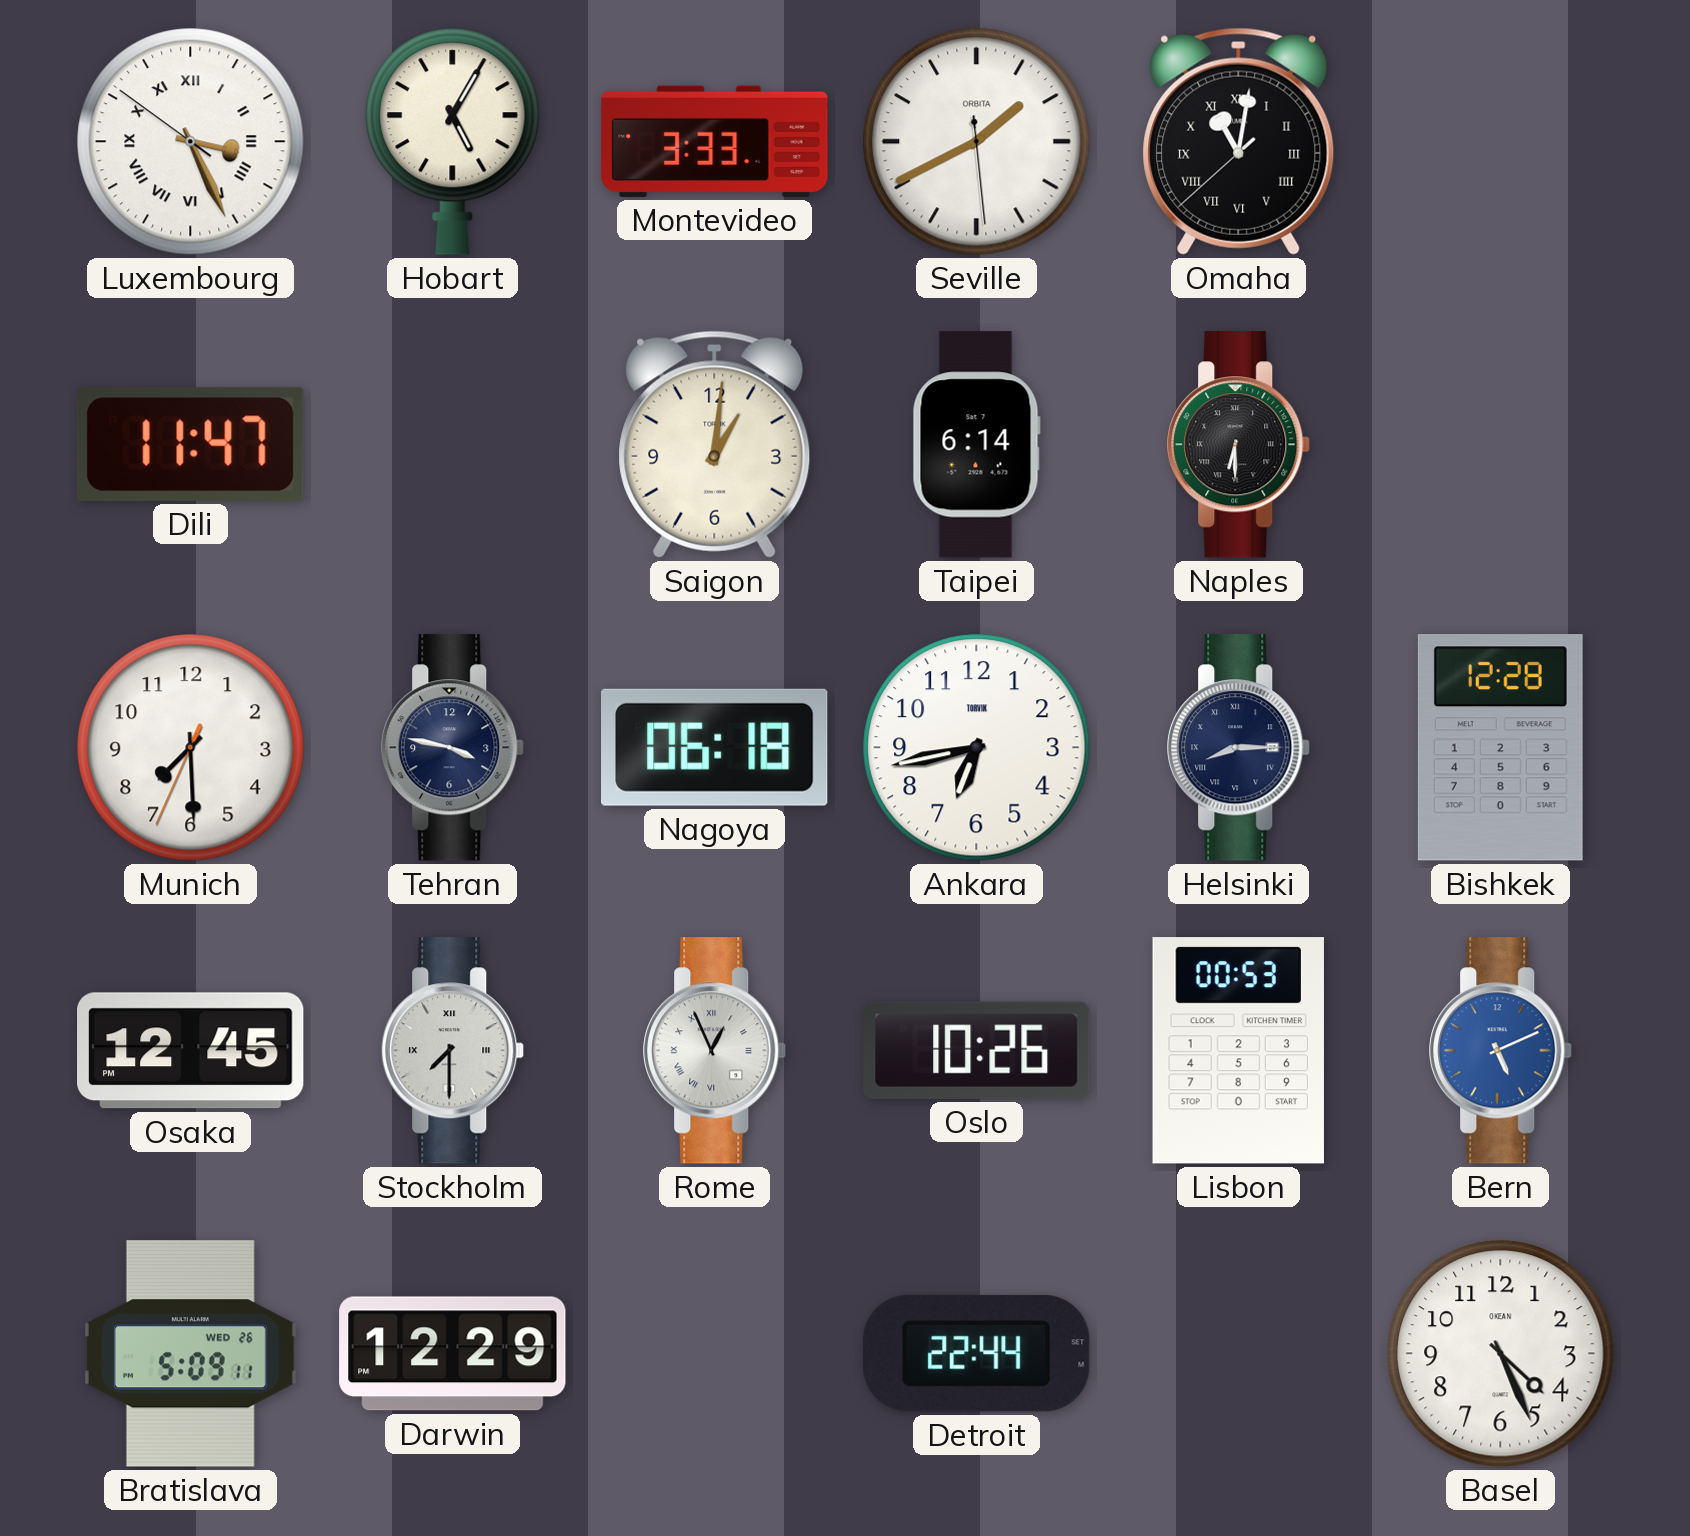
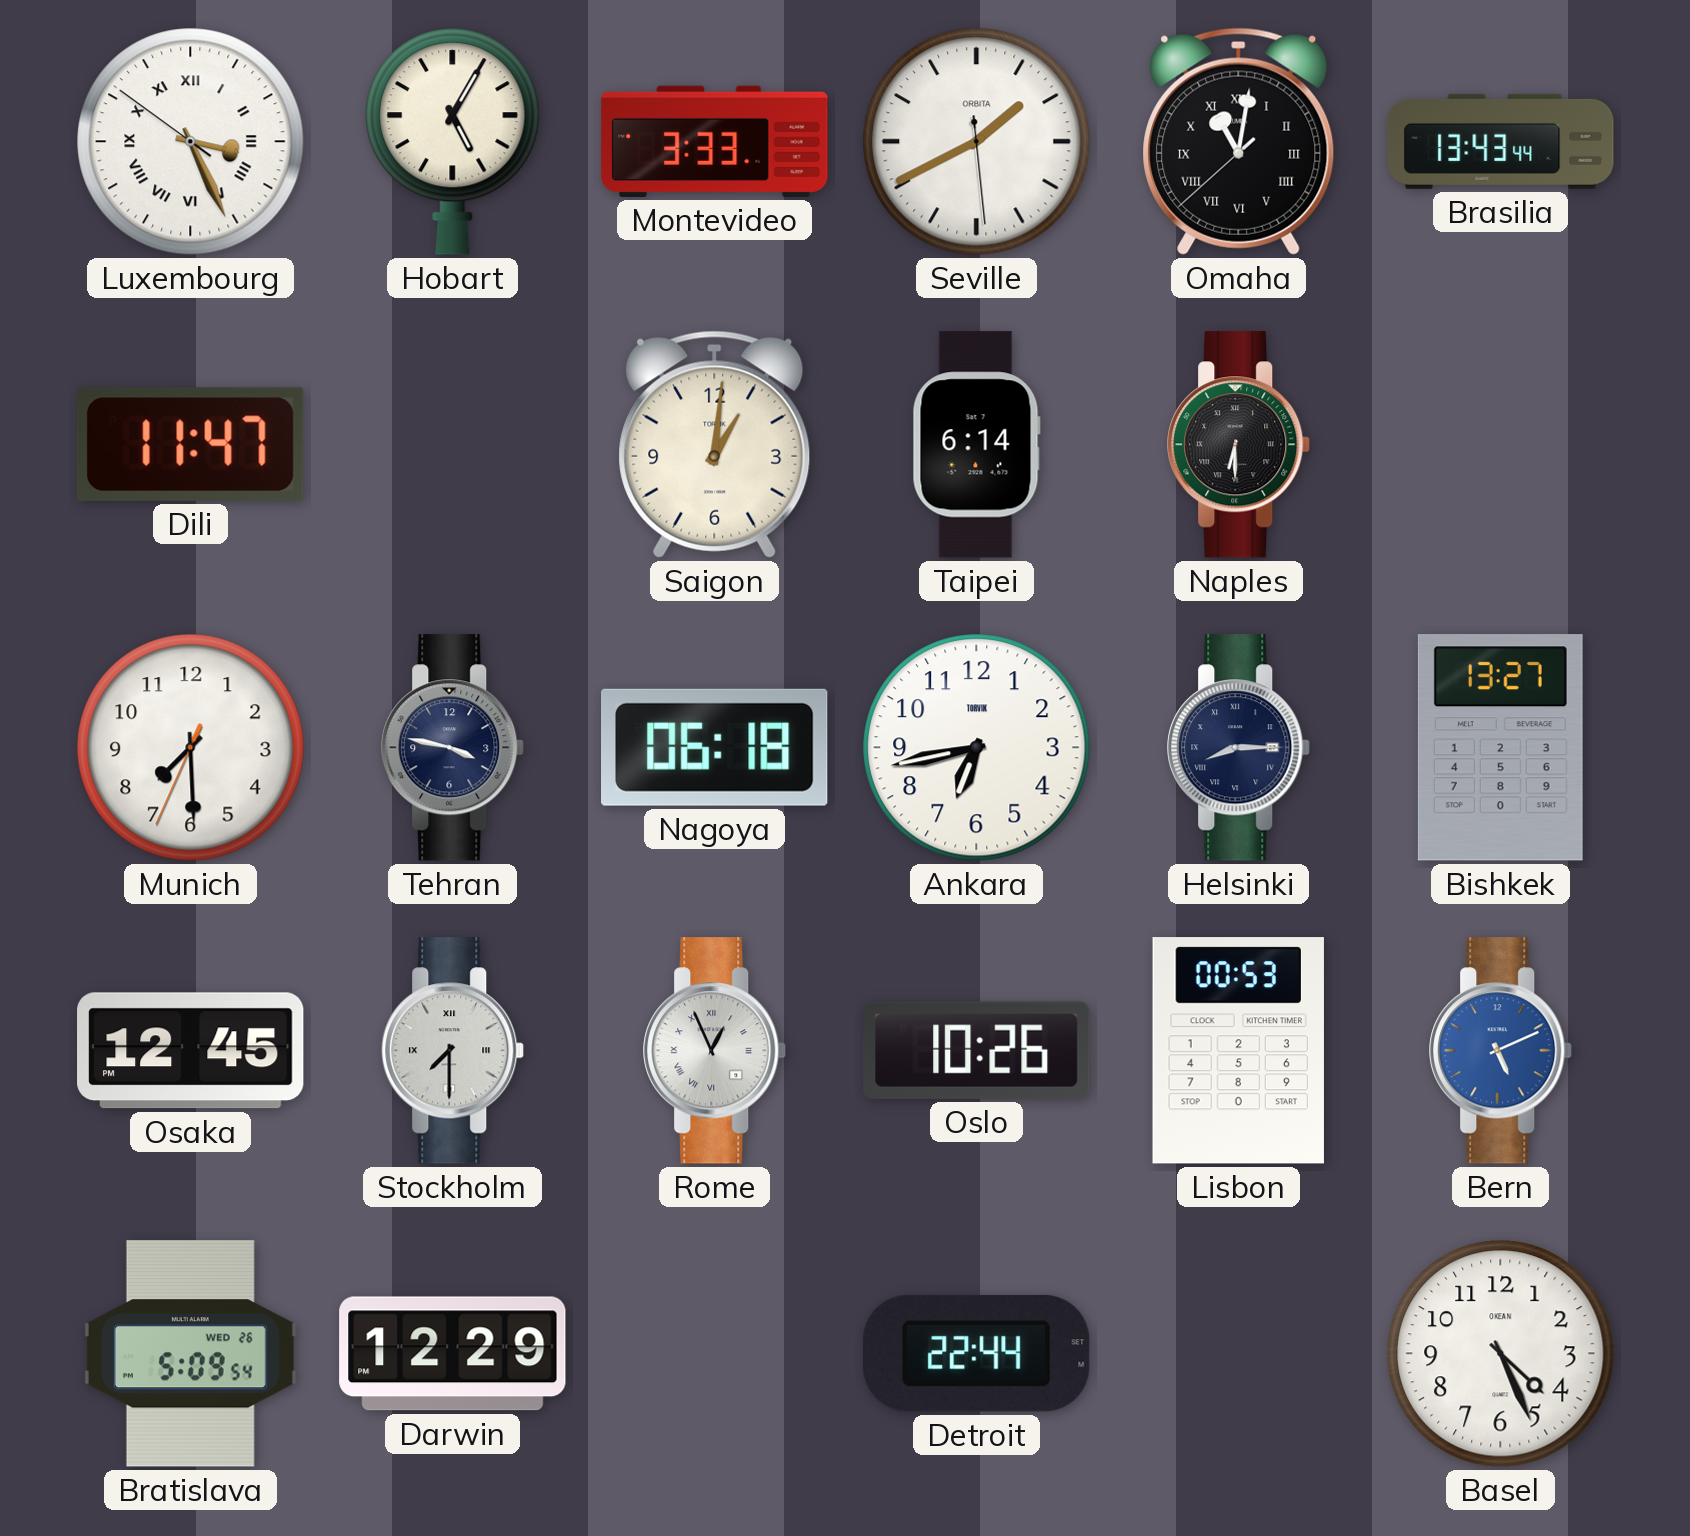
Brasilia: none -> 13:43
Bishkek: 12:28 -> 13:27
Bratislava: 5:09:11 -> 5:09:54
